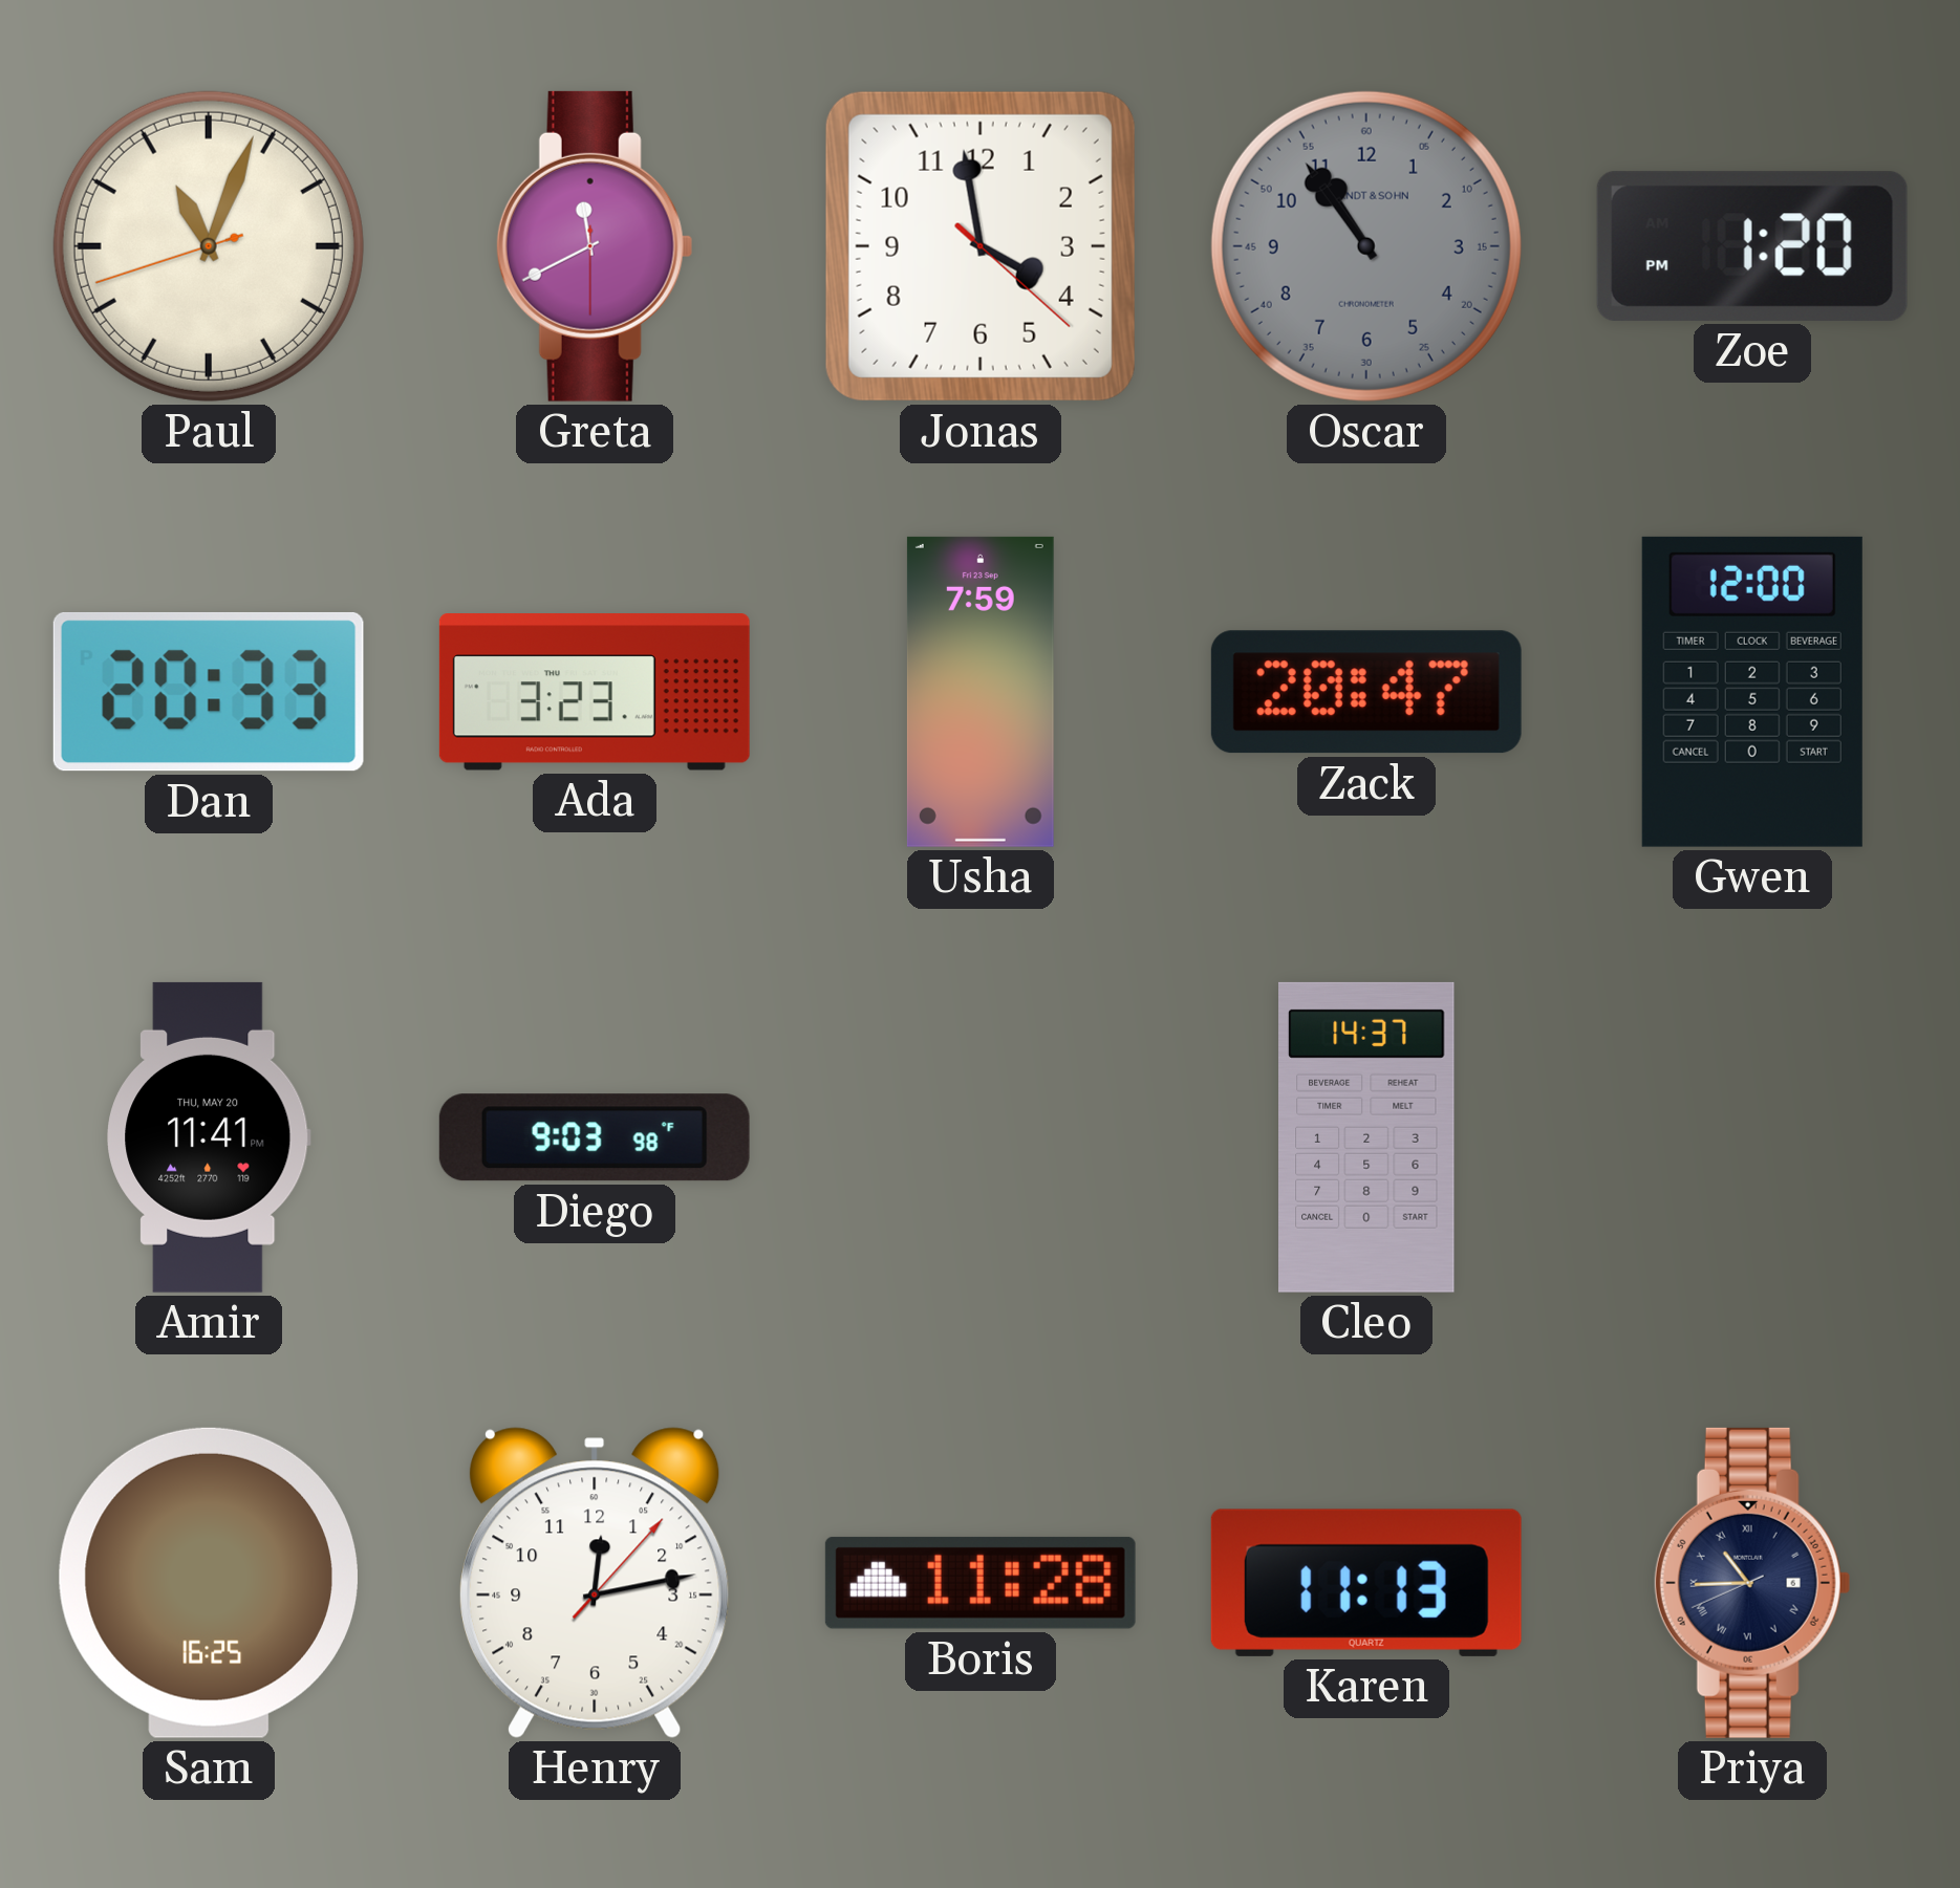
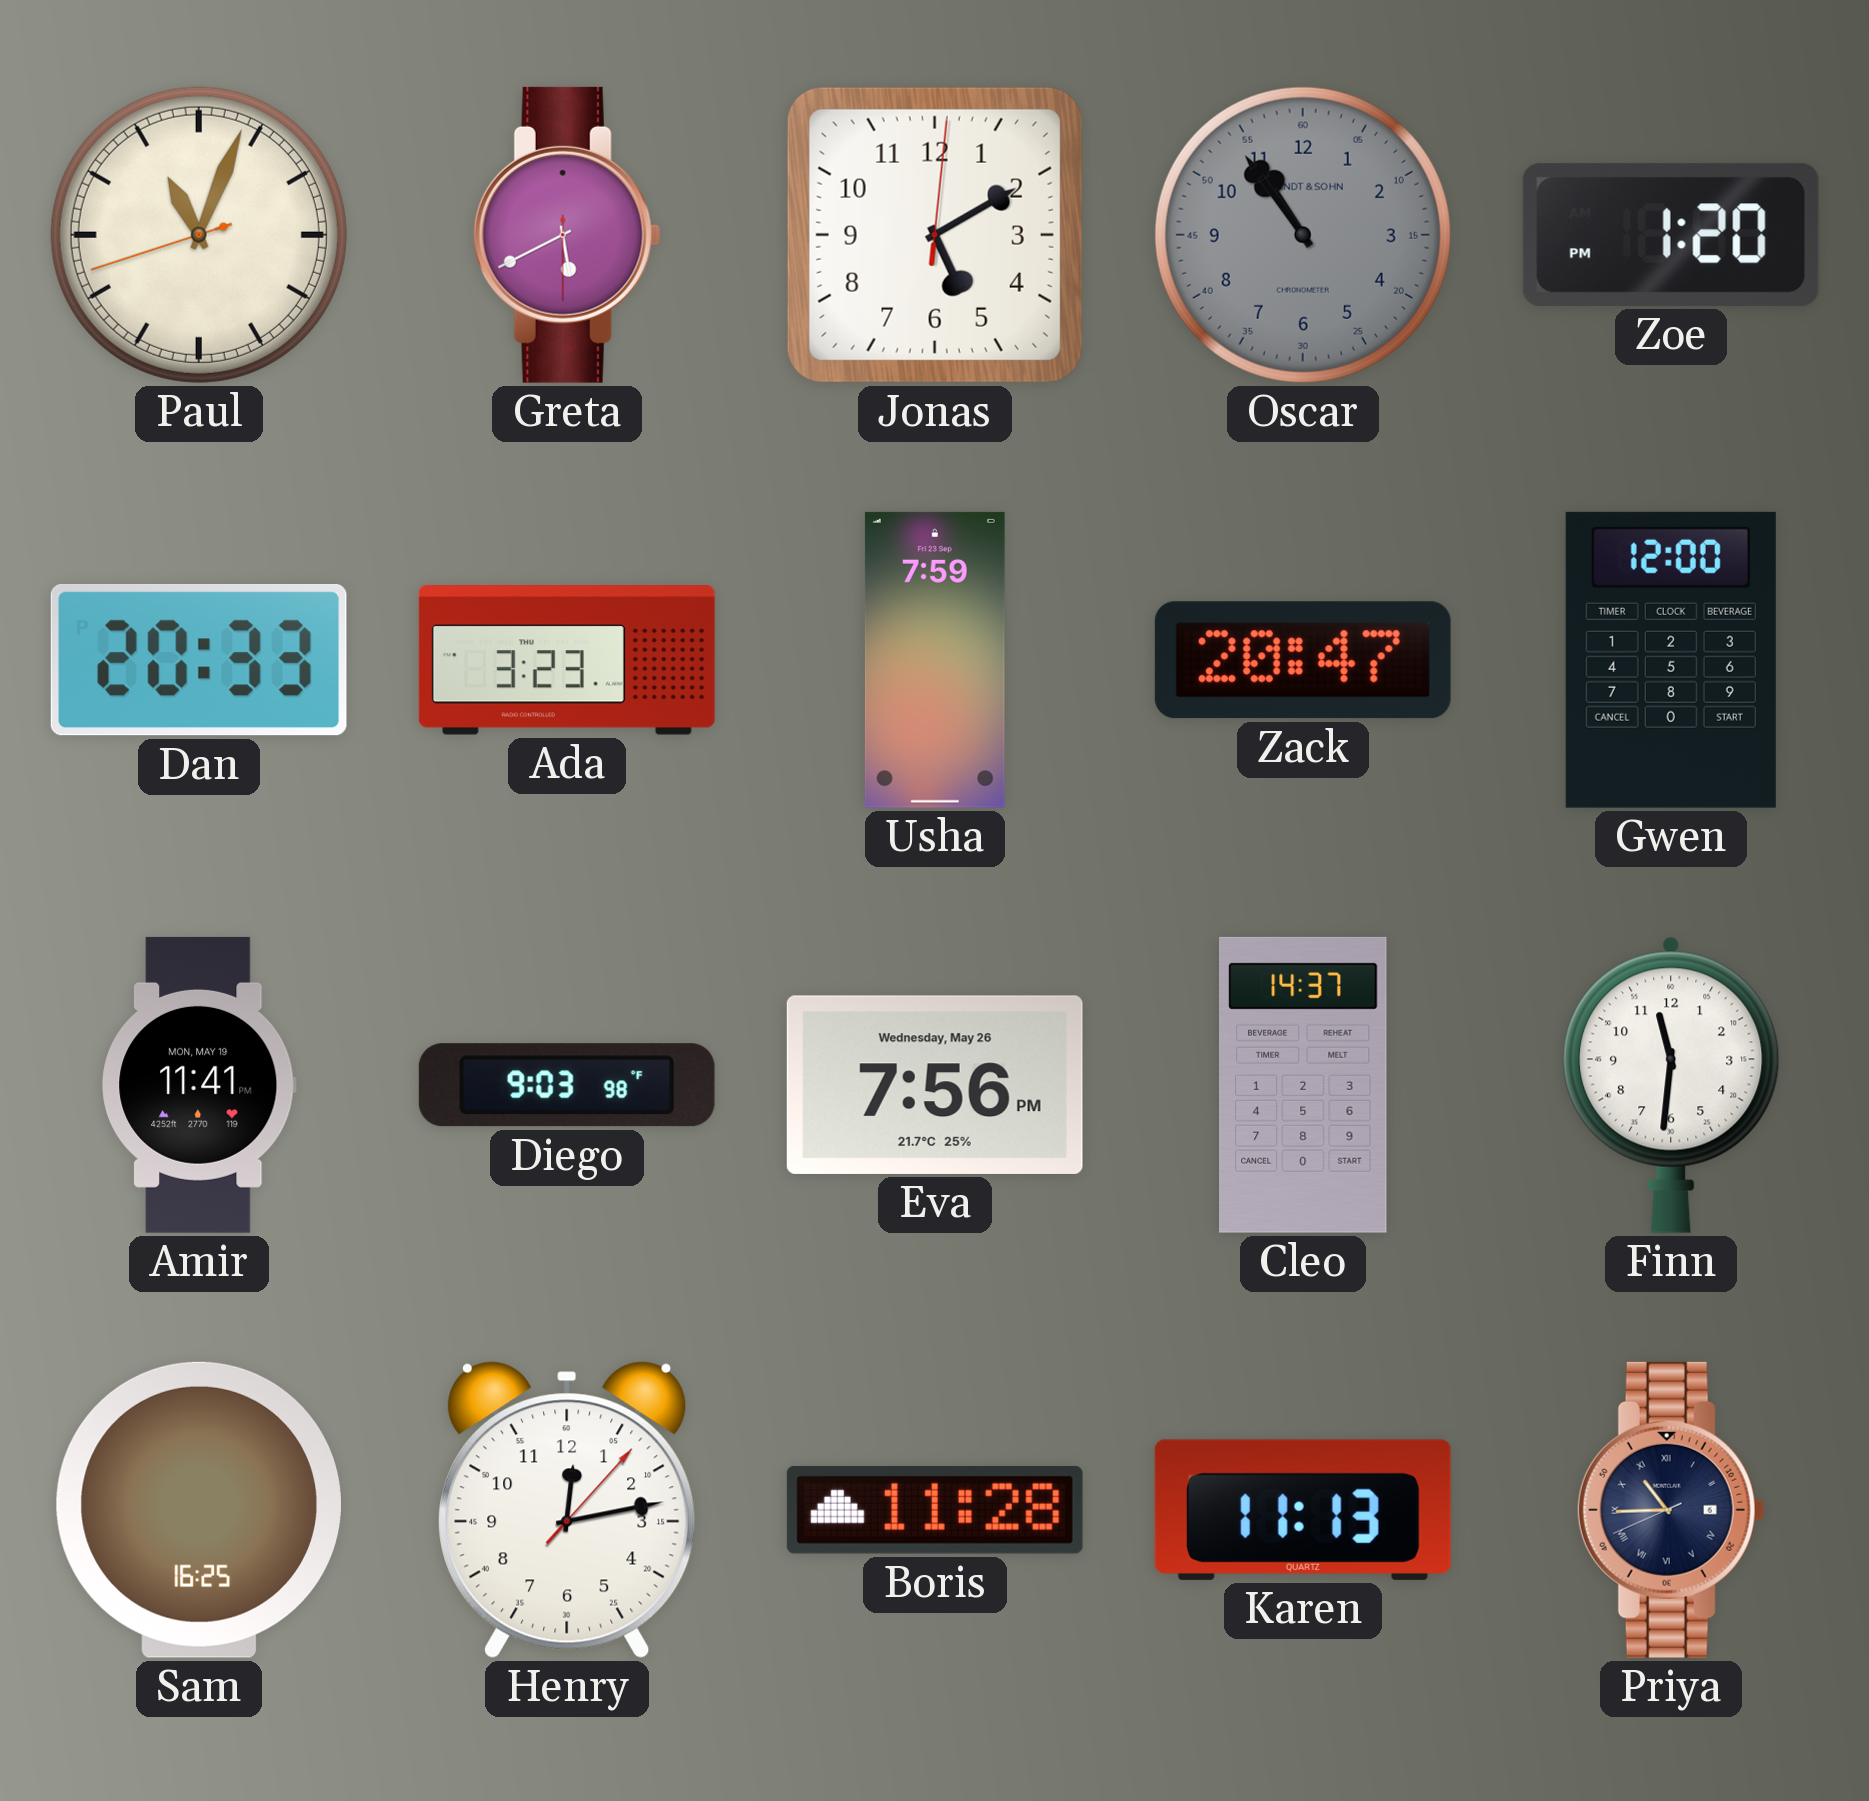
Greta: 11:40 -> 5:40
Jonas: 3:58 -> 5:10
Amir date: THU, MAY 20 -> MON, MAY 19
Eva: none -> 7:56
Finn: none -> 11:31
